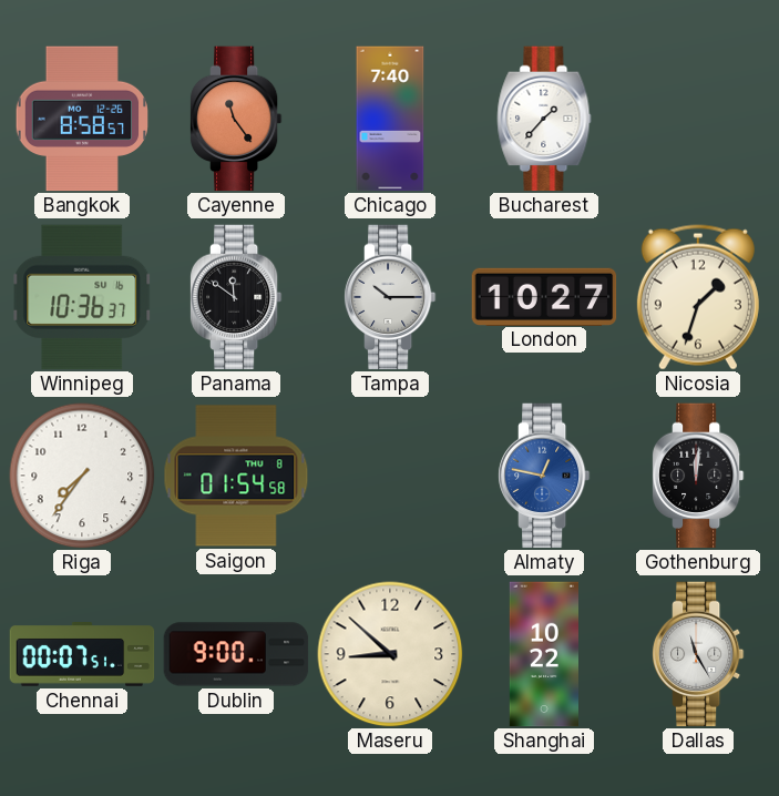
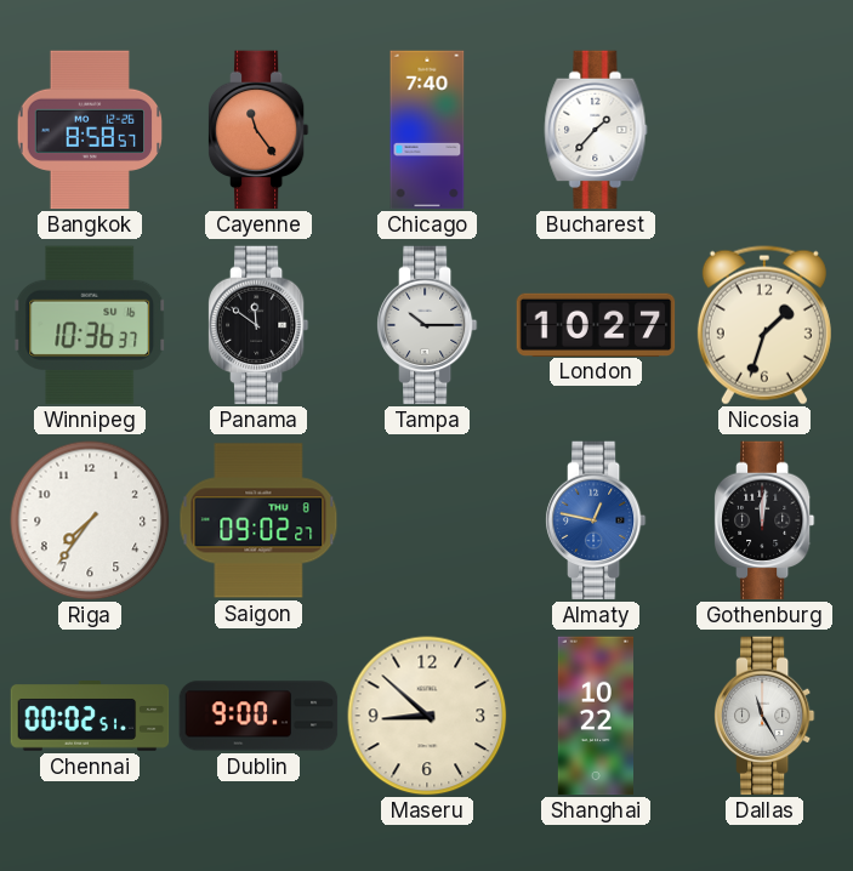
Saigon: 01:54 -> 09:02
Chennai: 00:07 -> 00:02
